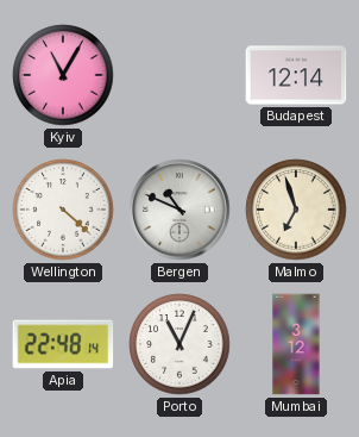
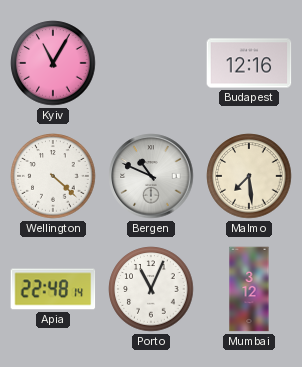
Budapest: 12:14 -> 12:16
Malmo: 6:57 -> 7:29
